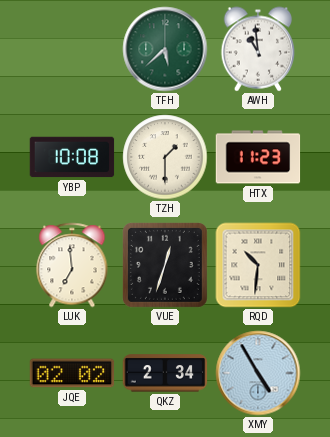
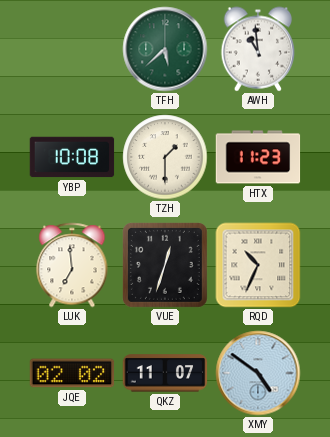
RQD: 10:31 -> 10:34
QKZ: 2:34 -> 11:07
XMY: 4:55 -> 4:51
